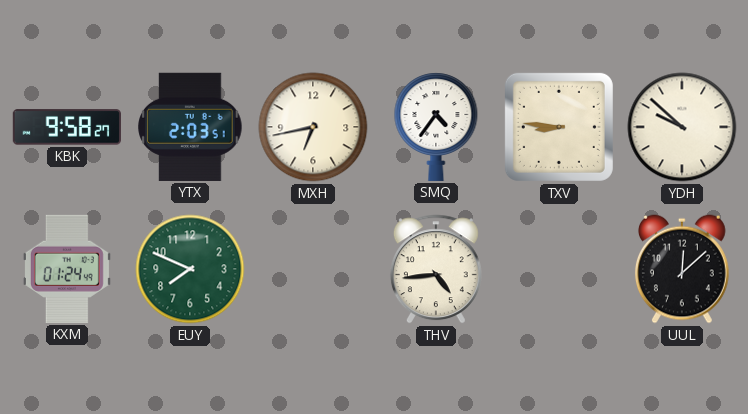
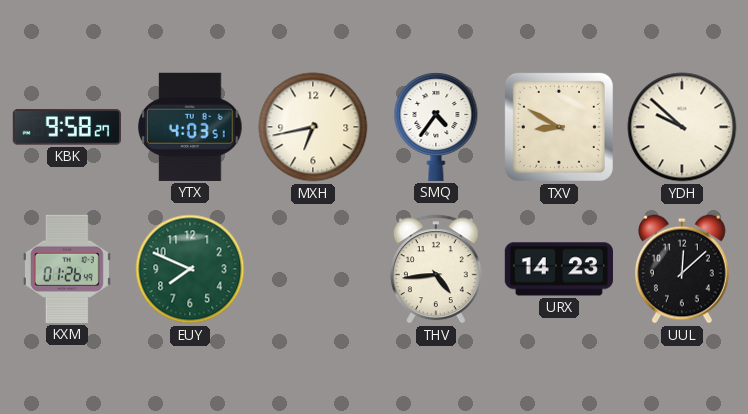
YTX: 2:03 -> 4:03
TXV: 8:46 -> 8:50
KXM: 01:24 -> 01:26
URX: none -> 14:23
